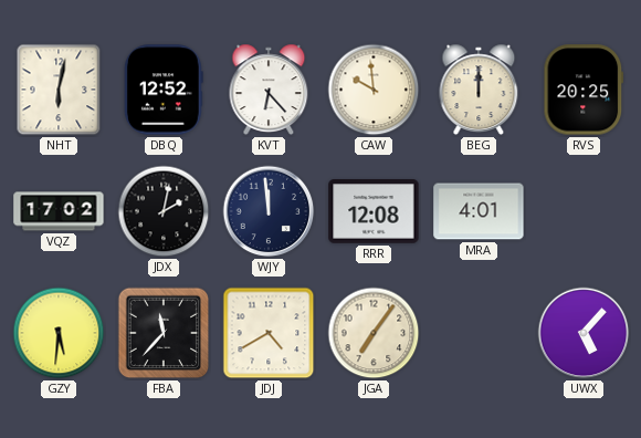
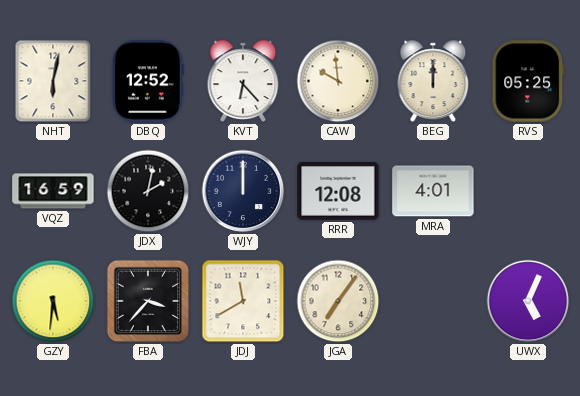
RVS: 20:25 -> 05:25
VQZ: 17:02 -> 16:59
WJY: 11:59 -> 12:00
FBA: 11:37 -> 3:37
JDJ: 4:40 -> 11:40
UWX: 5:07 -> 5:04
